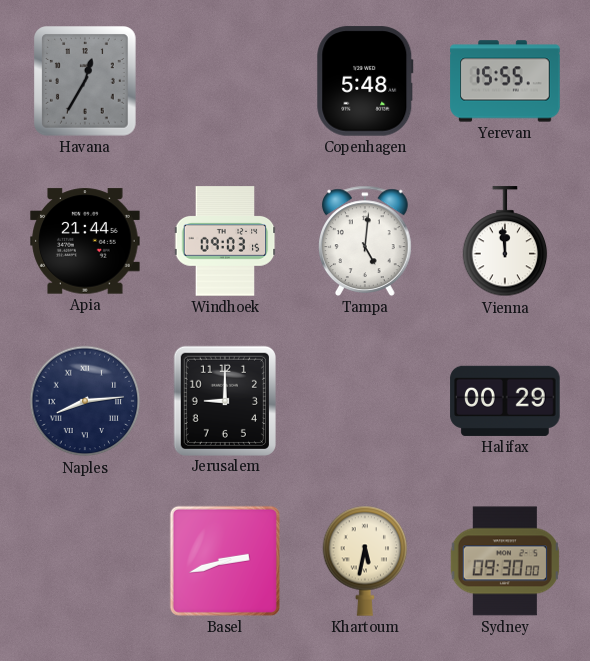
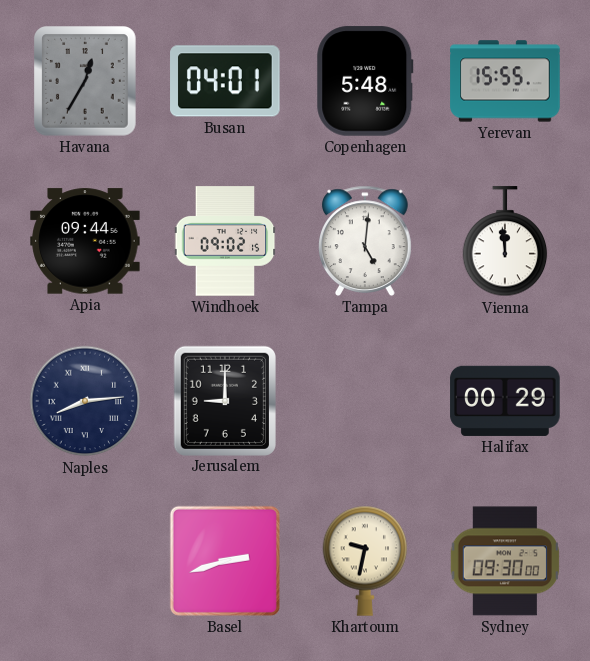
Busan: none -> 04:01
Apia: 21:44 -> 09:44
Windhoek: 09:03 -> 09:02
Khartoum: 5:32 -> 9:32
